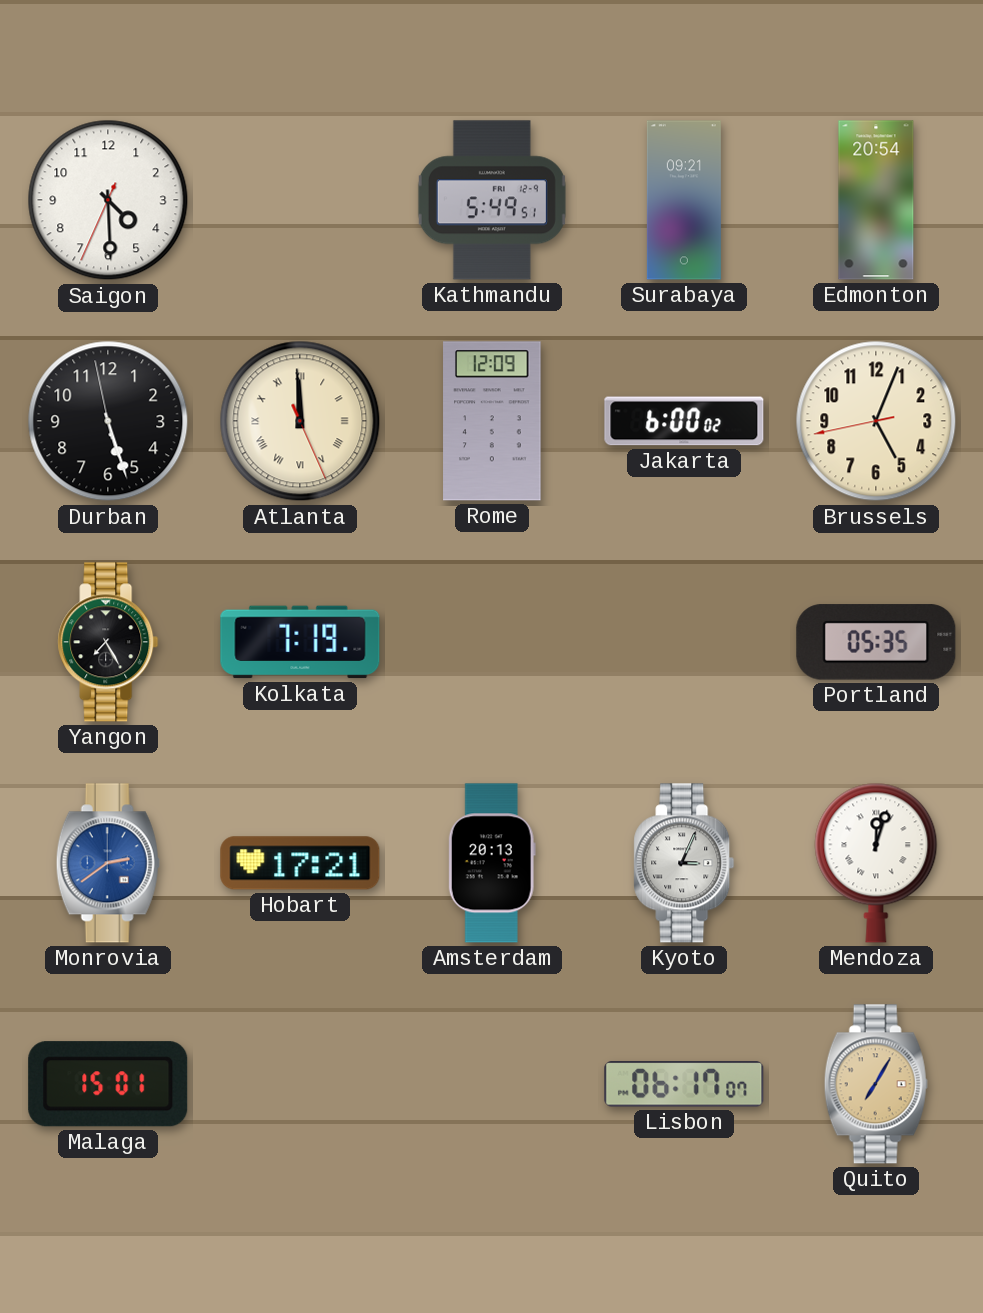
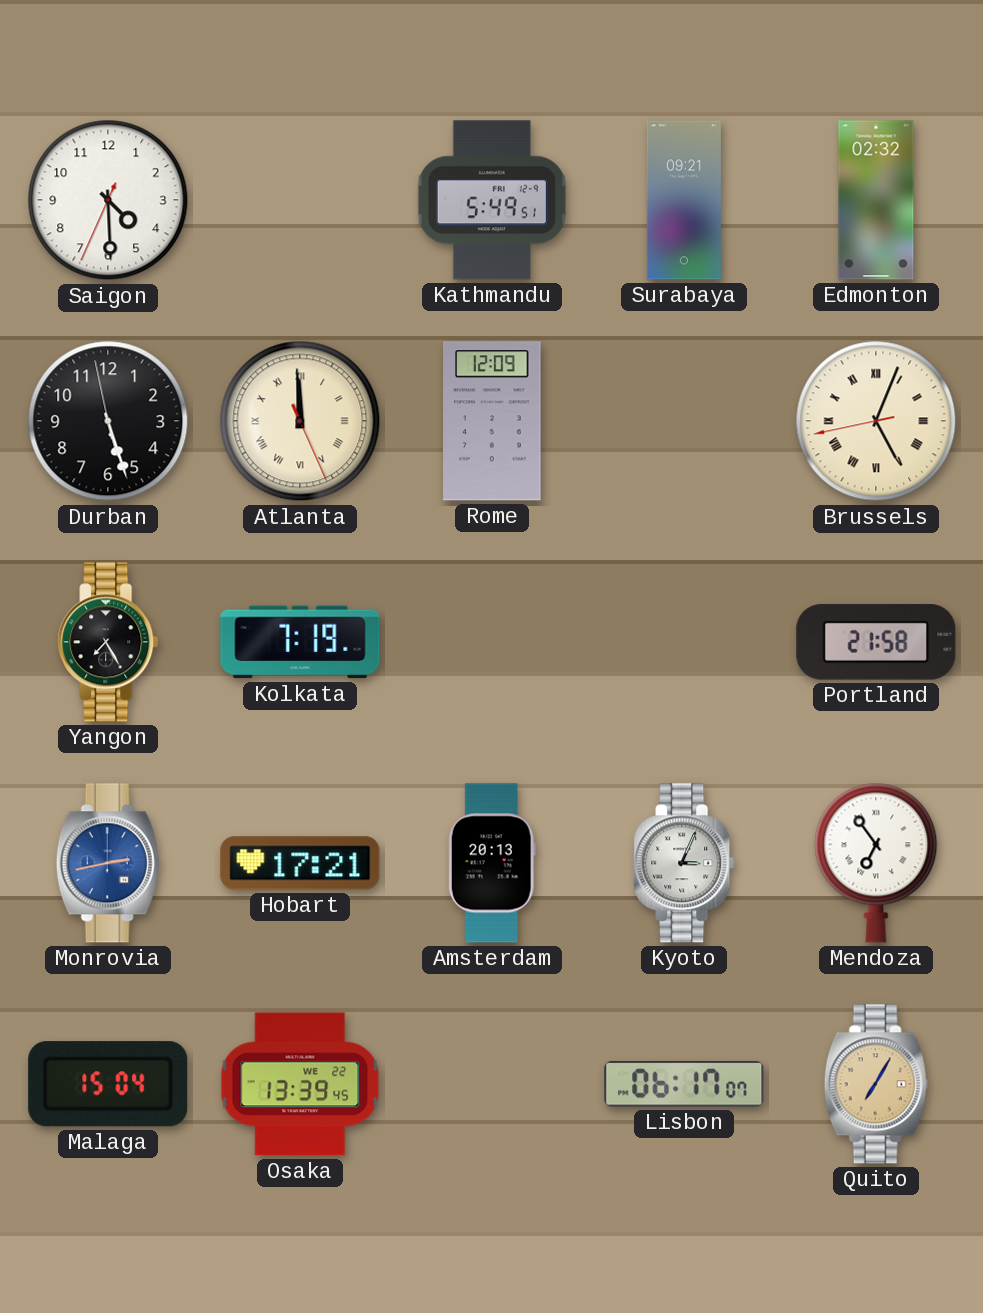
Edmonton: 20:54 -> 02:32
Jakarta: 6:00 -> none
Brussels numerals: Arabic -> Roman
Portland: 05:35 -> 21:58
Monrovia: 2:39 -> 2:43
Mendoza: 12:03 -> 6:54
Malaga: 15:01 -> 15:04
Osaka: none -> 13:39
